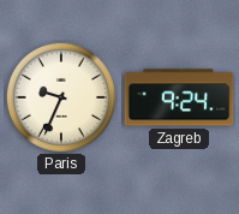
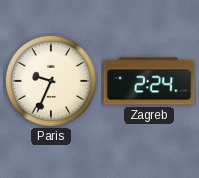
Zagreb: 9:24 -> 2:24
